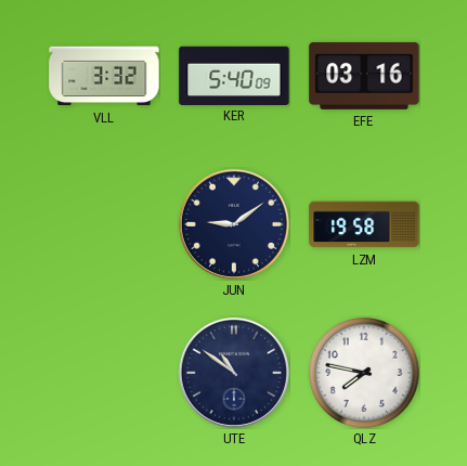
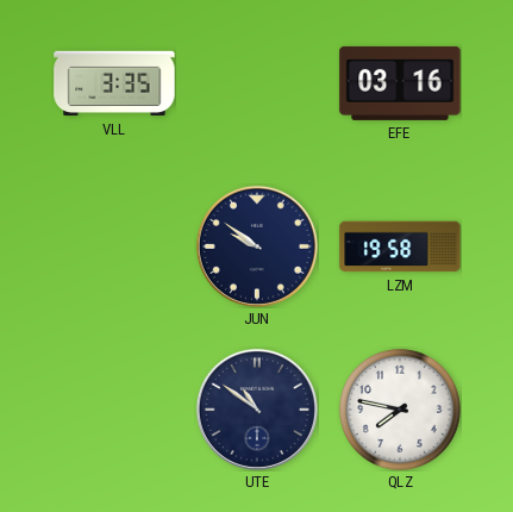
VLL: 3:32 -> 3:35
KER: 5:40 -> none
JUN: 9:09 -> 9:51
